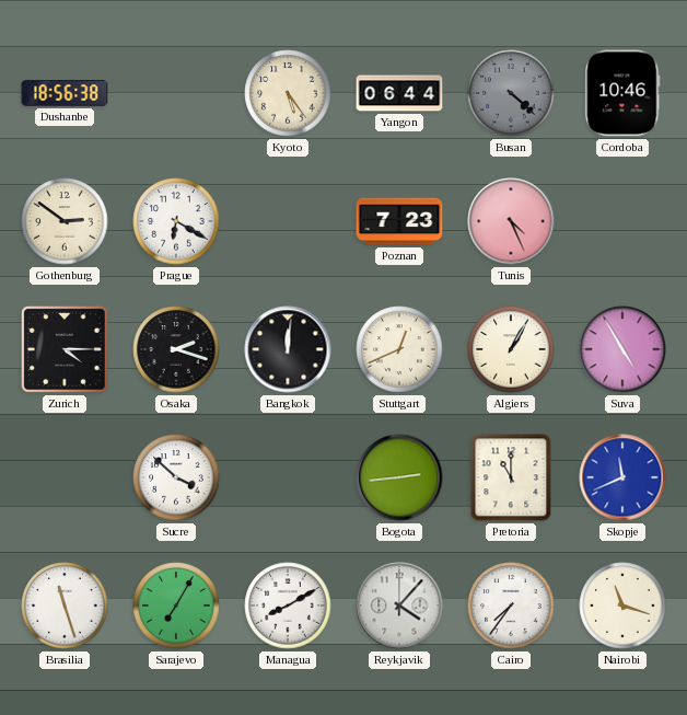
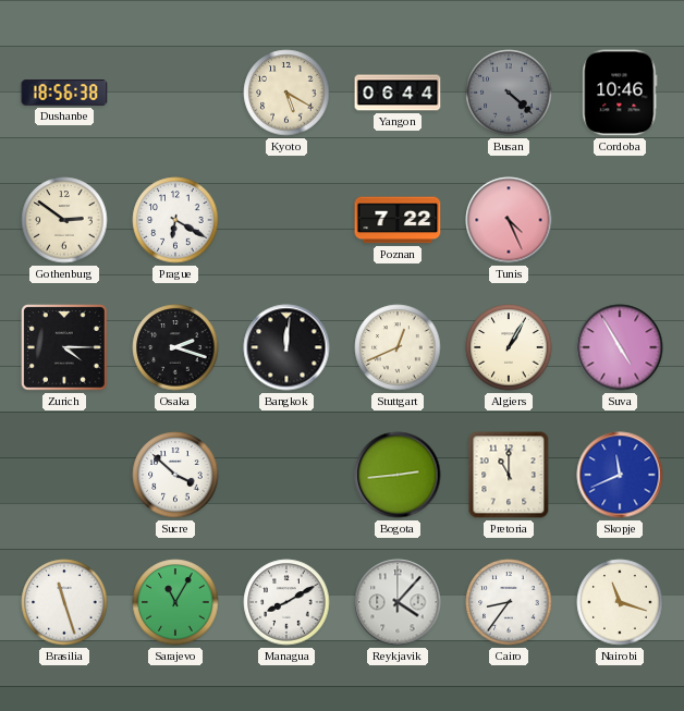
Kyoto: 5:24 -> 5:20
Poznan: 7:23 -> 7:22
Sarajevo: 7:05 -> 11:05
Cairo: 7:36 -> 8:36
